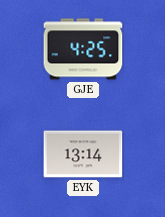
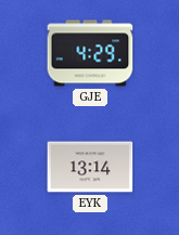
GJE: 4:25 -> 4:29
